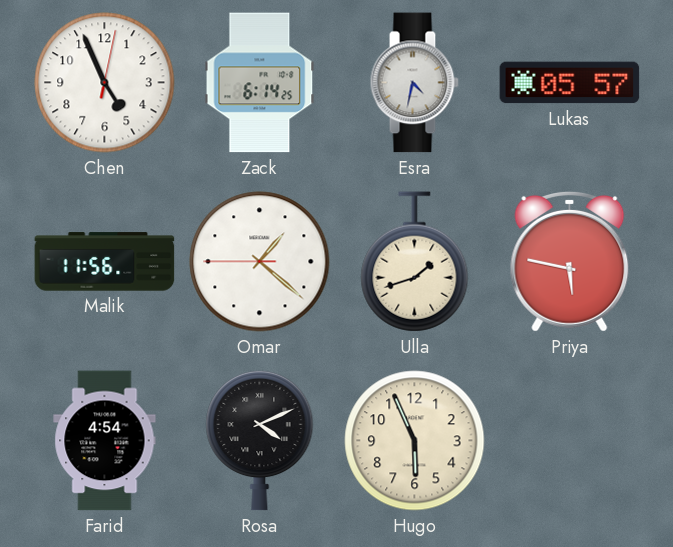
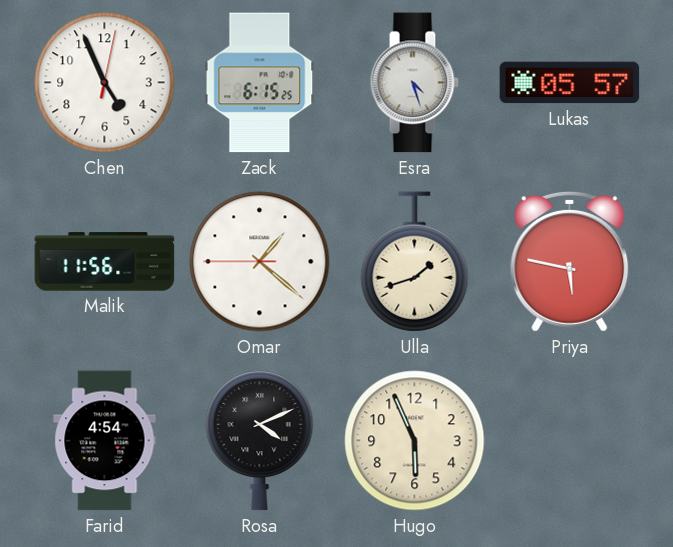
Zack: 6:14 -> 6:15
Esra: 4:32 -> 4:27
